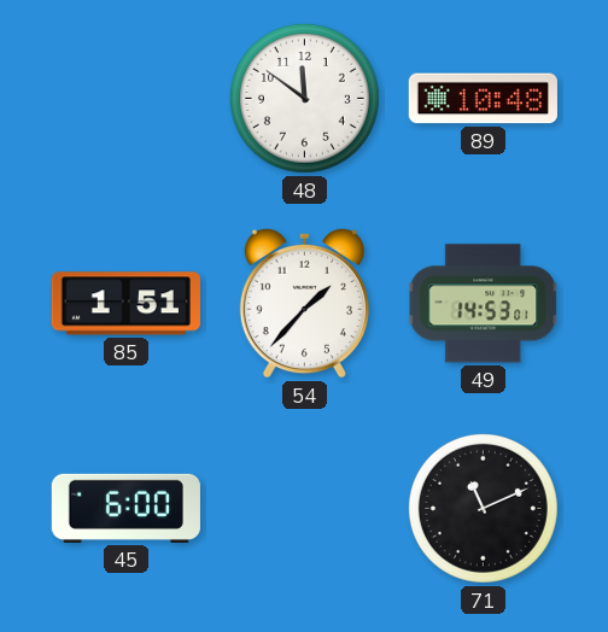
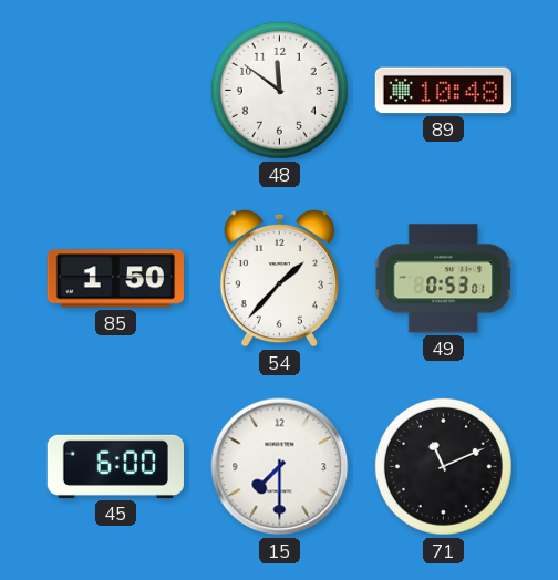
85: 1:51 -> 1:50
49: 14:53 -> 0:53
15: none -> 7:30
